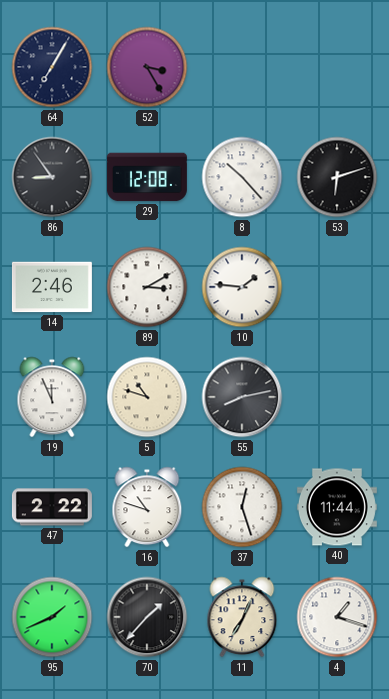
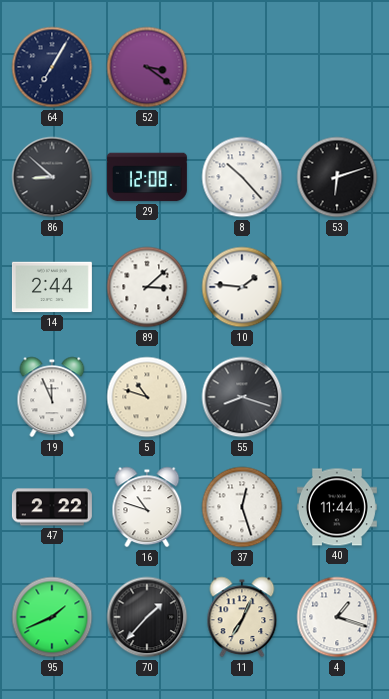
52: 3:25 -> 3:21
86: 8:54 -> 8:52
14: 2:46 -> 2:44
89: 3:10 -> 3:08
55: 8:13 -> 8:18
